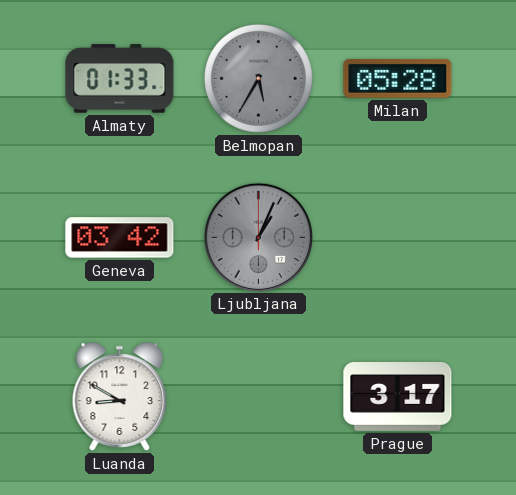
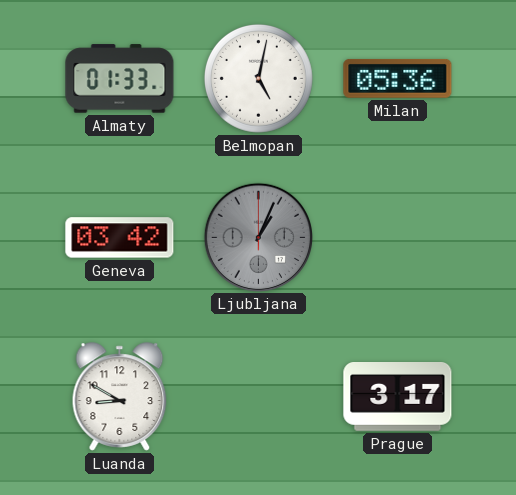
Belmopan: 5:35 -> 5:02
Belmopan dial: grey -> white
Milan: 05:28 -> 05:36
